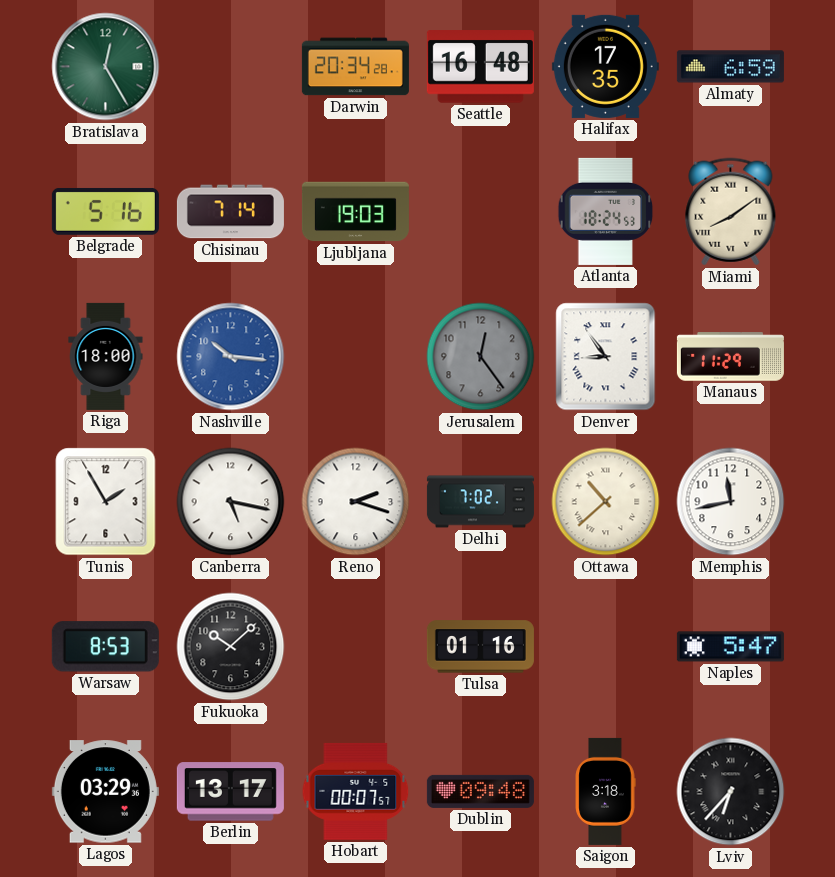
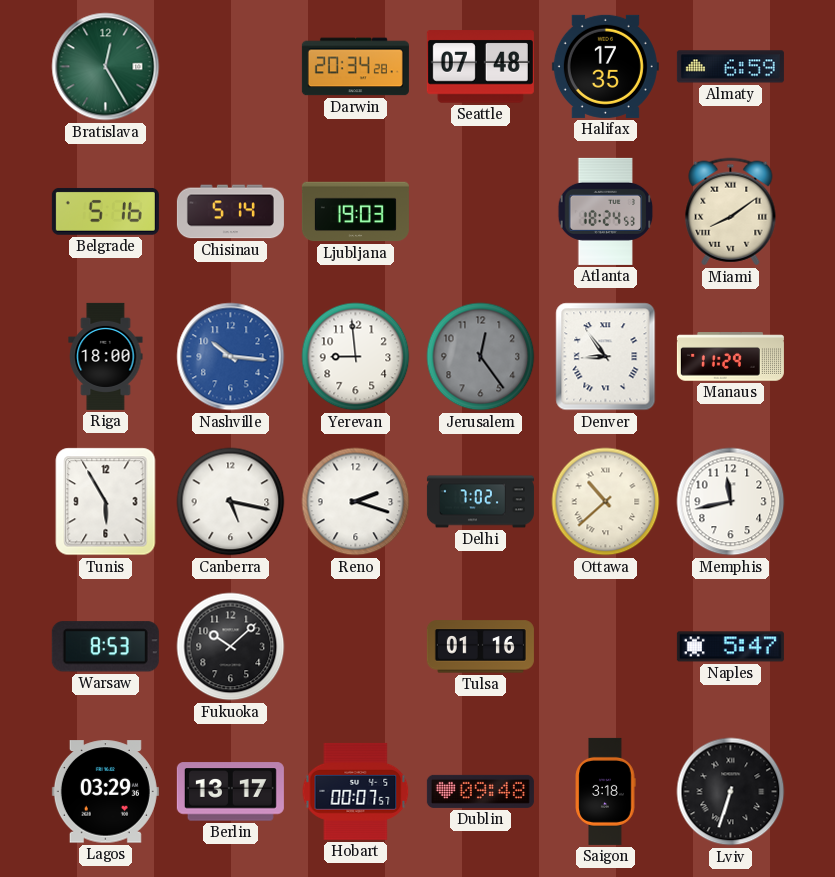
Seattle: 16:48 -> 07:48
Chisinau: 7:14 -> 5:14
Yerevan: none -> 8:59
Tunis: 1:55 -> 5:55
Lviv: 6:37 -> 6:33
